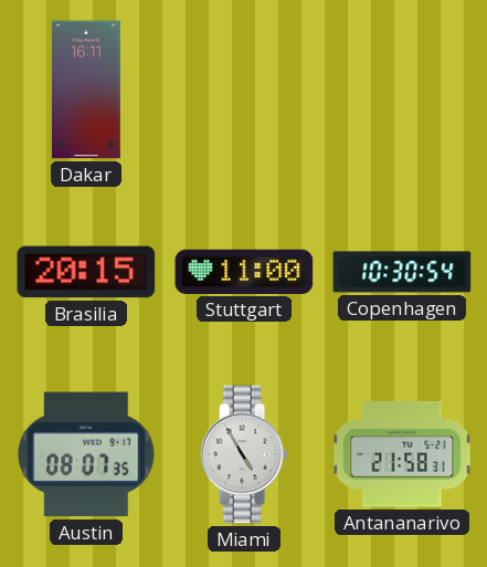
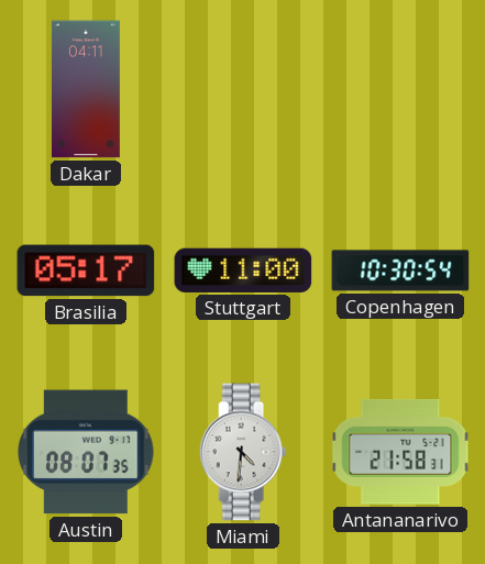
Dakar: 16:11 -> 04:11
Brasilia: 20:15 -> 05:17
Miami: 4:55 -> 4:31
